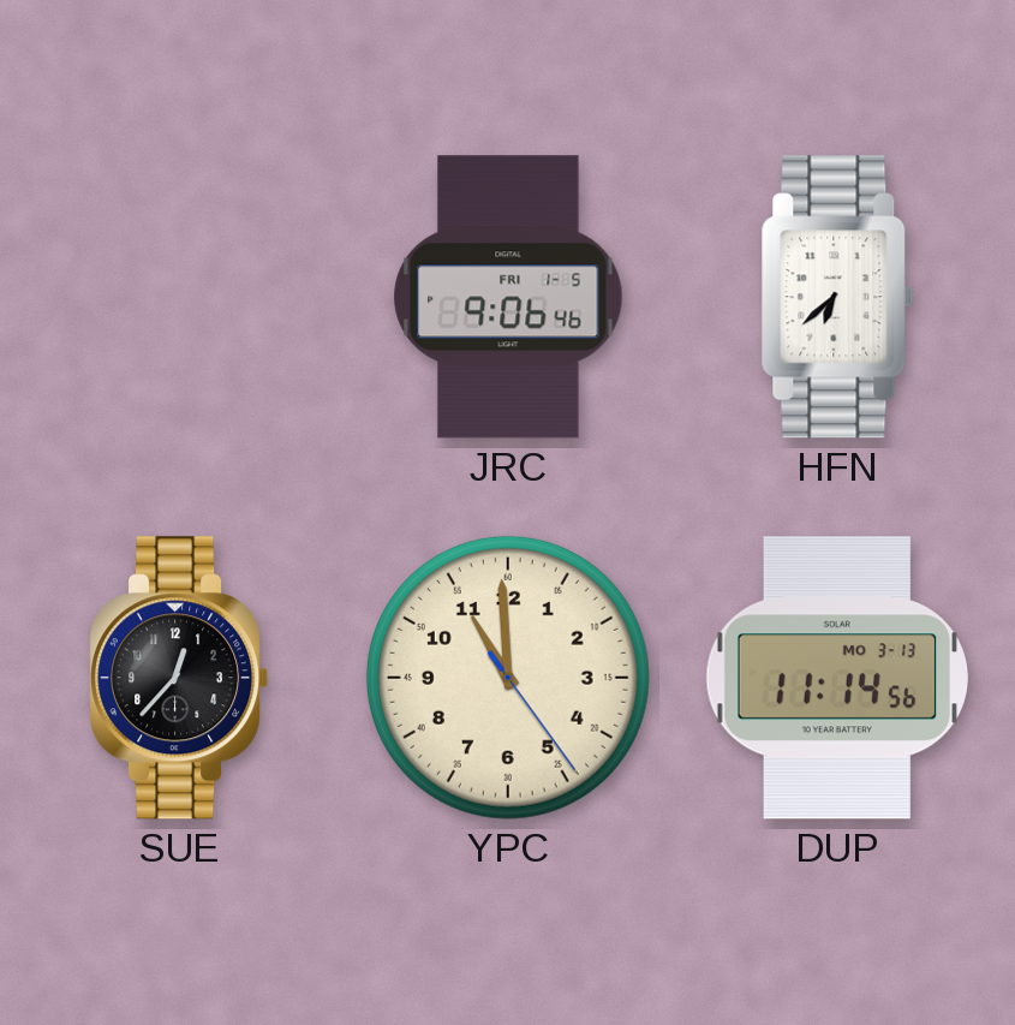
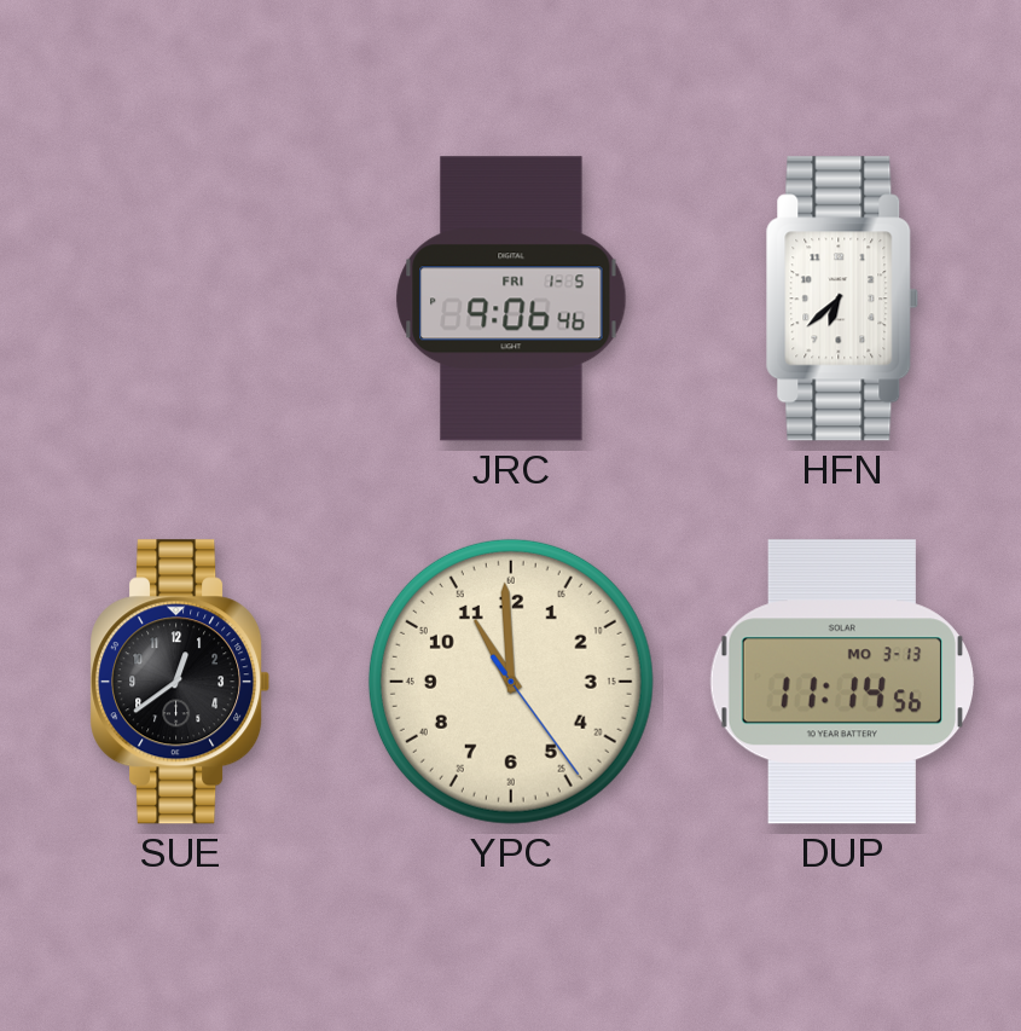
SUE: 12:37 -> 12:39
